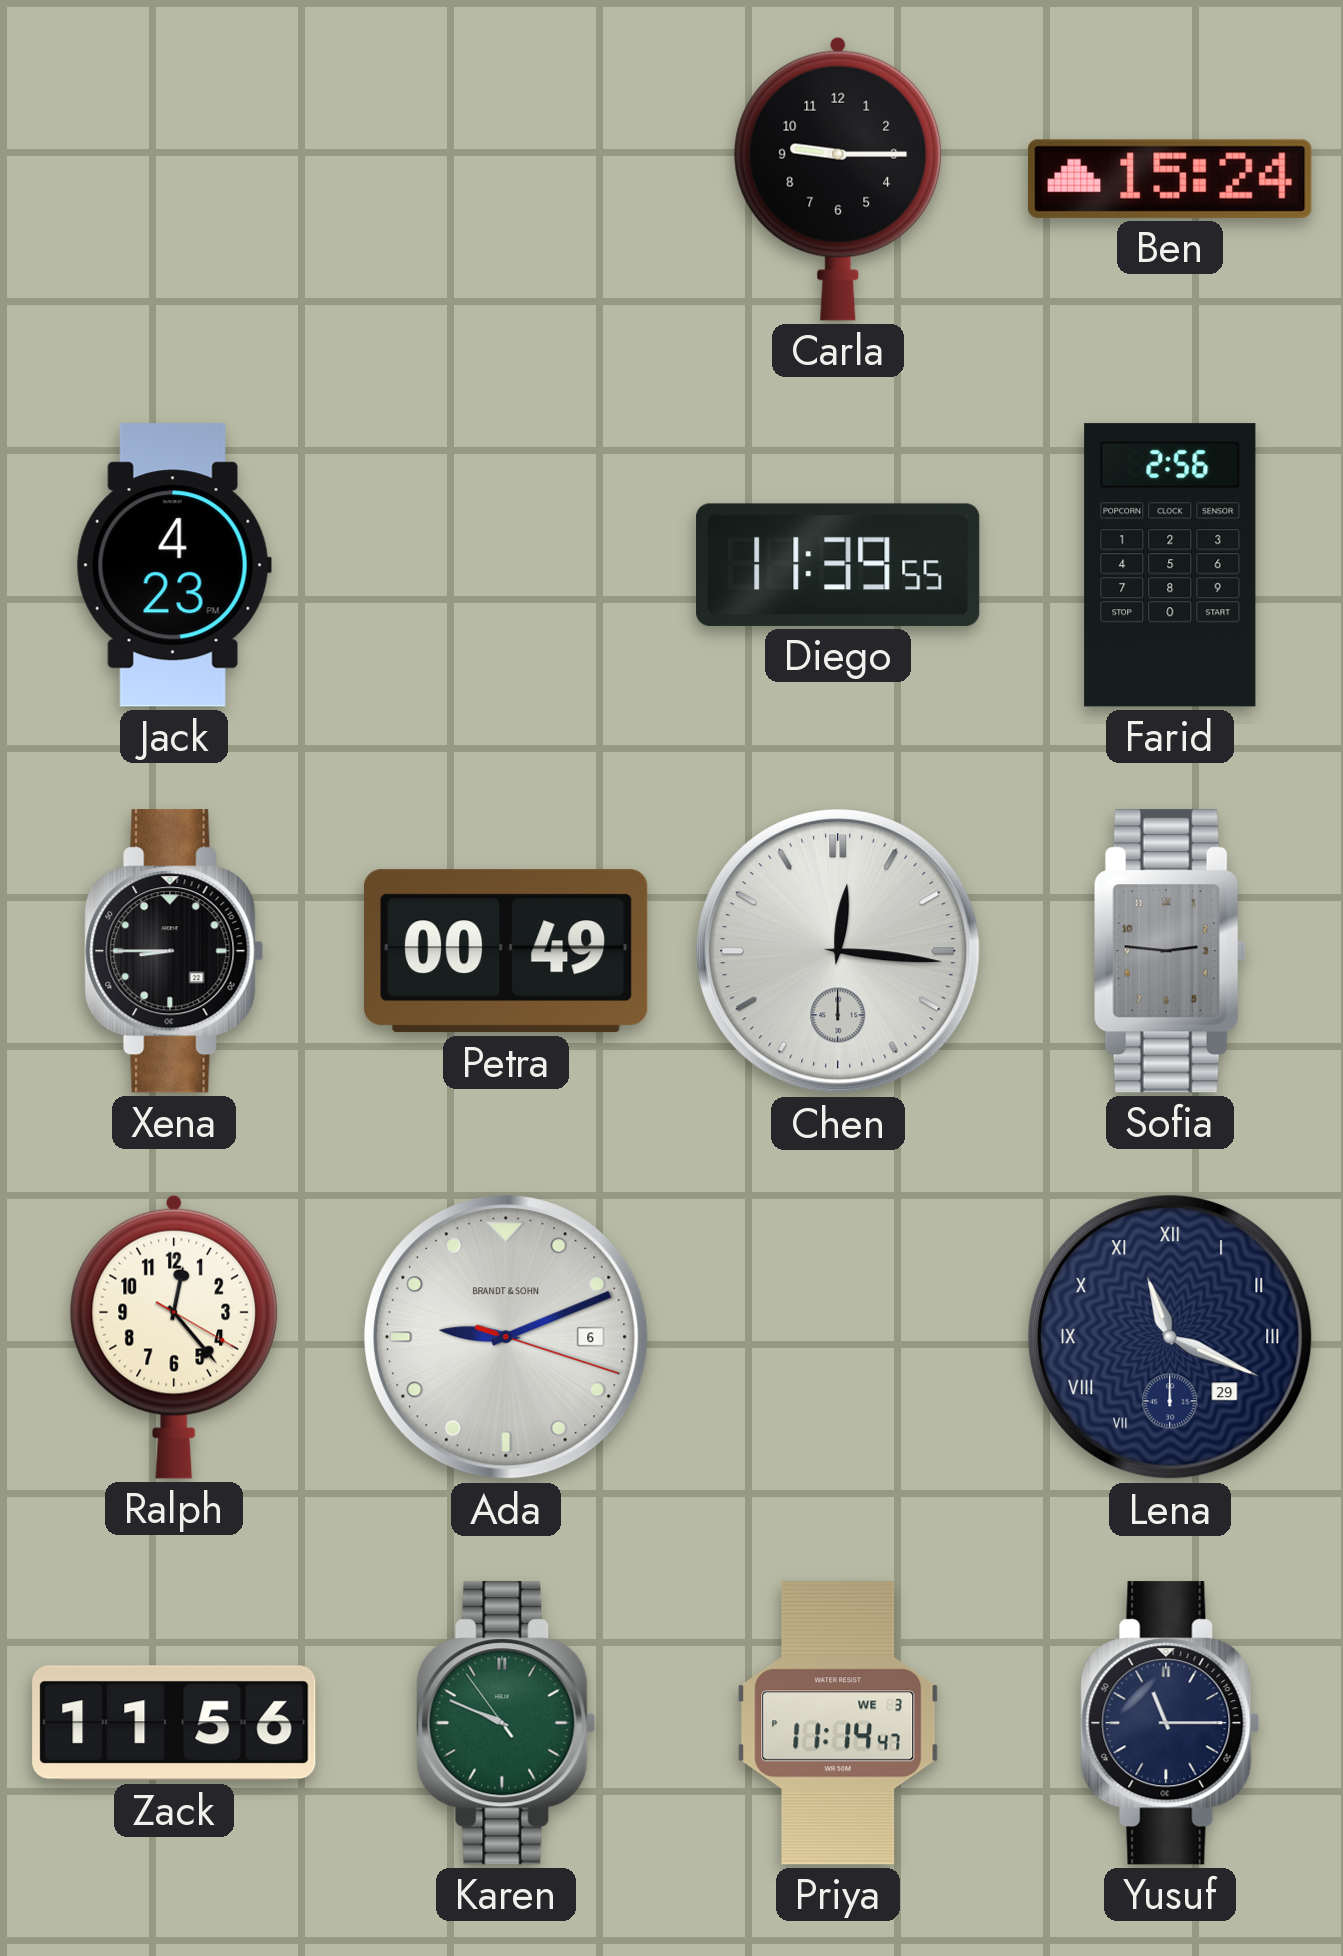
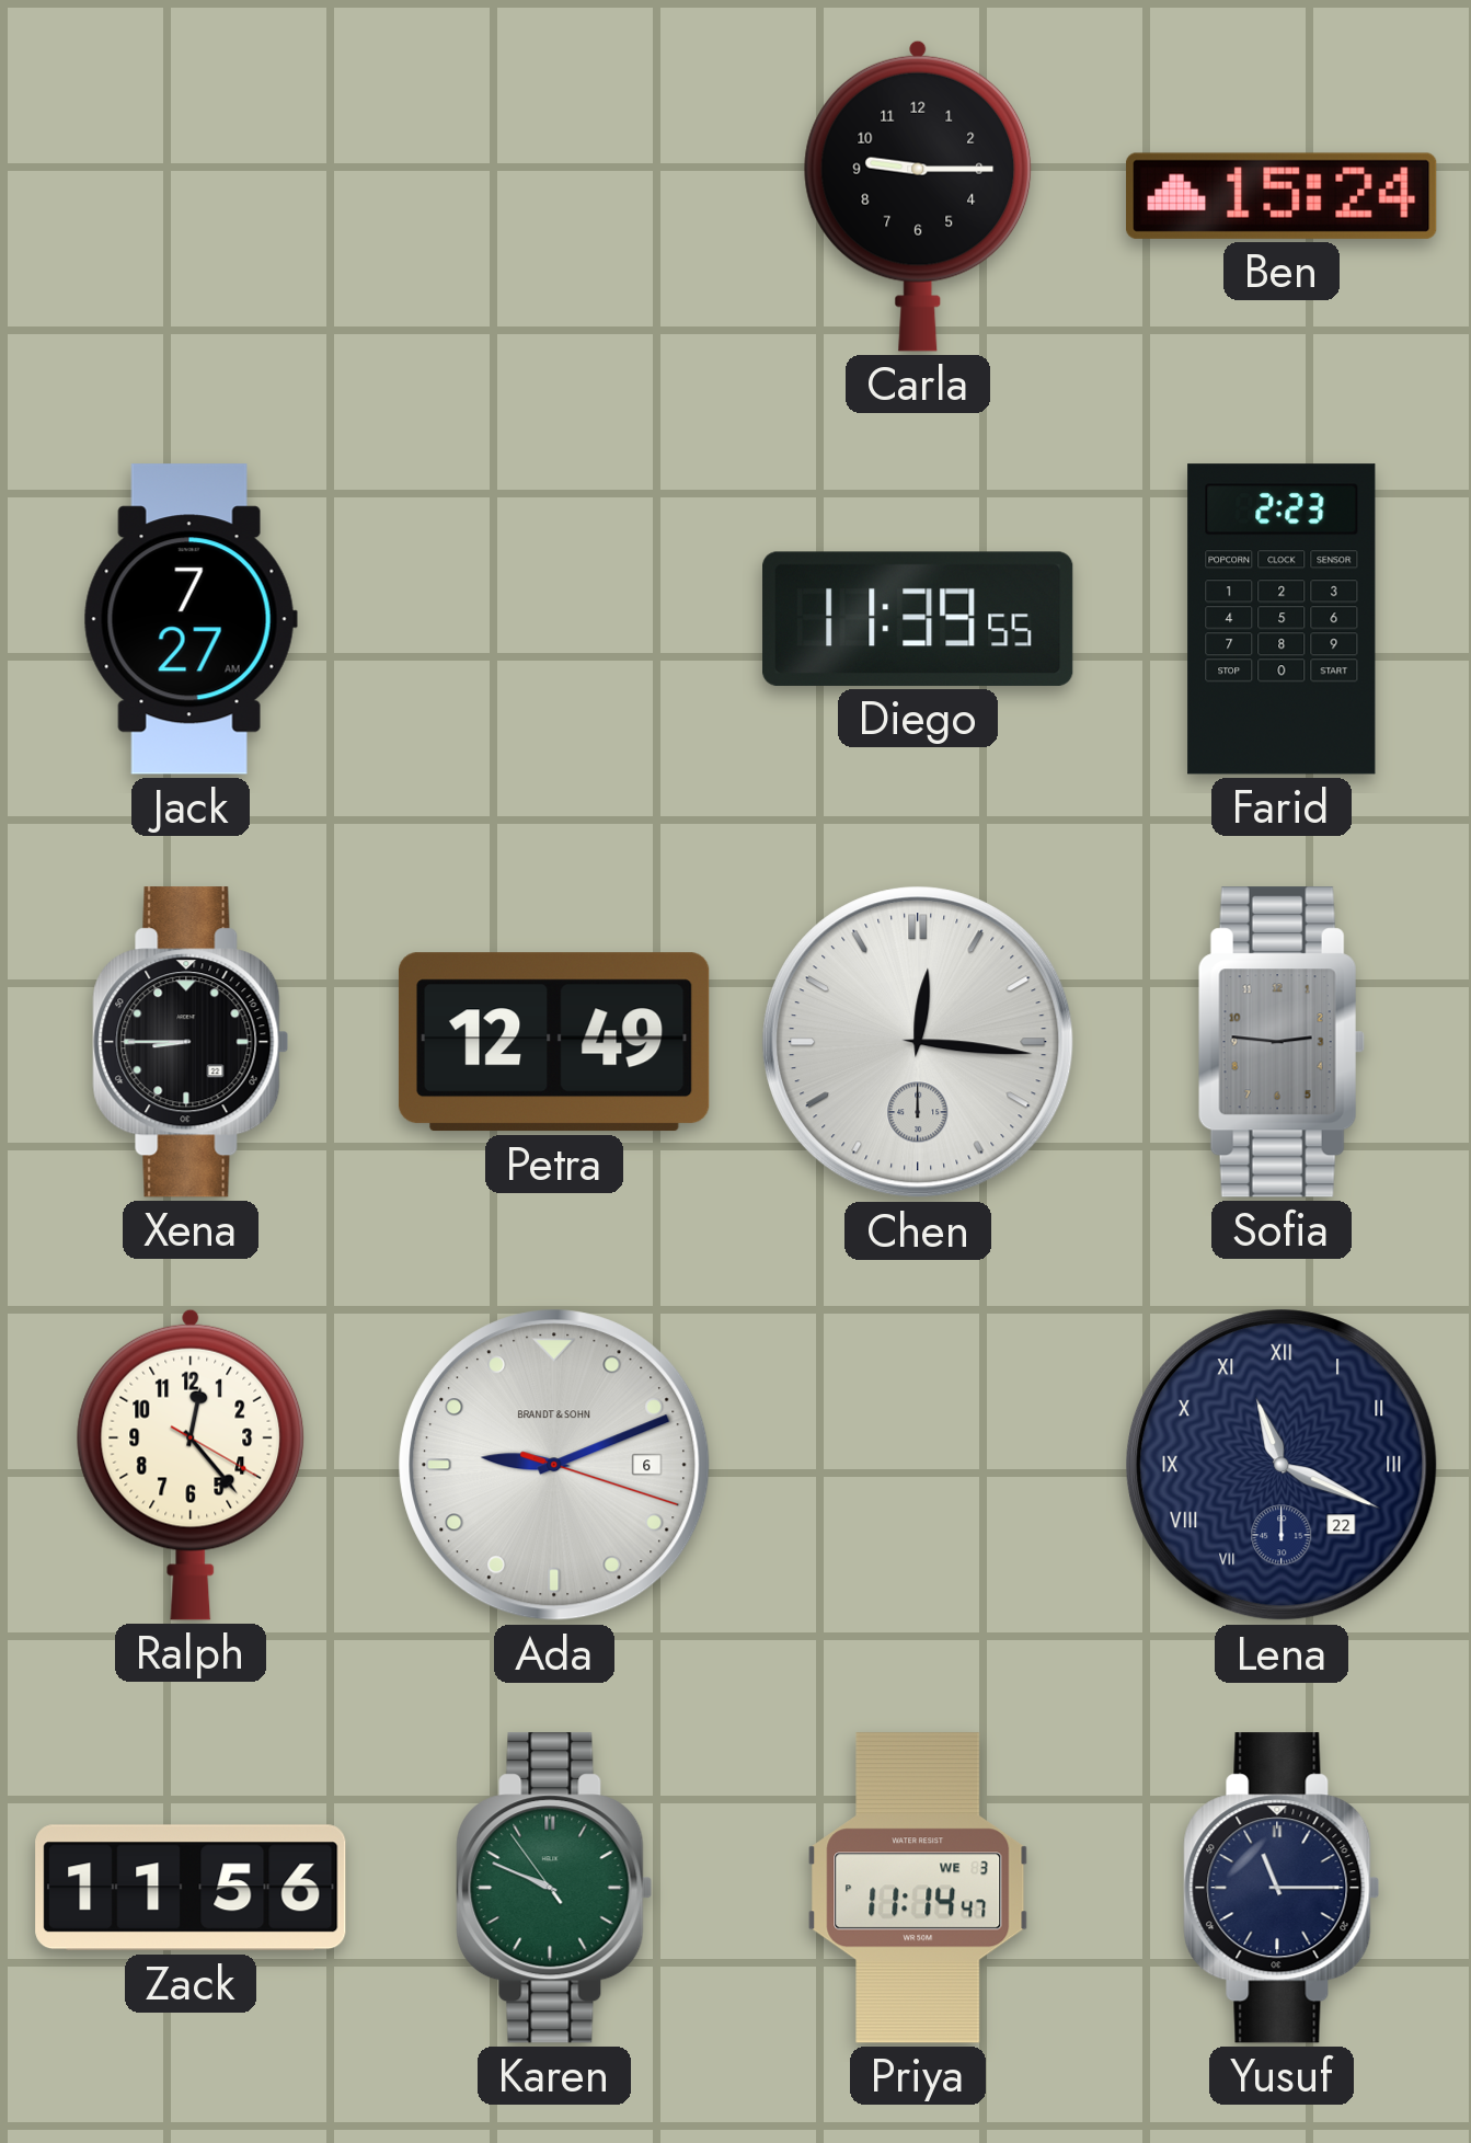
Jack: 4:23 -> 7:27
Farid: 2:56 -> 2:23
Petra: 00:49 -> 12:49
Lena date: 29 -> 22
